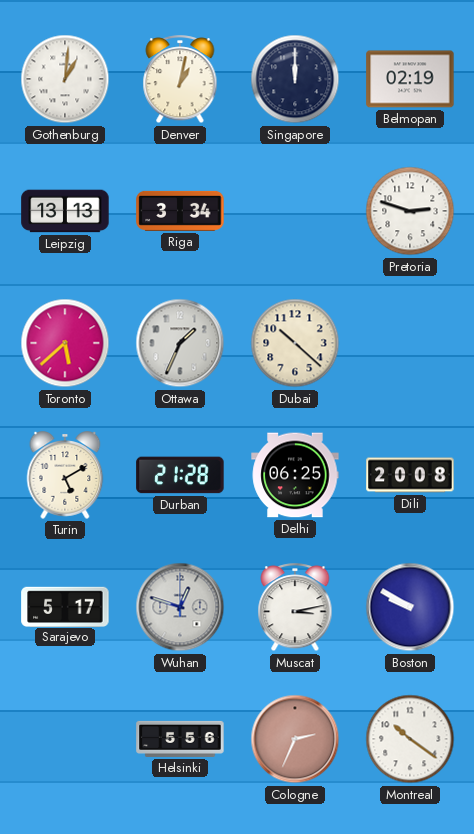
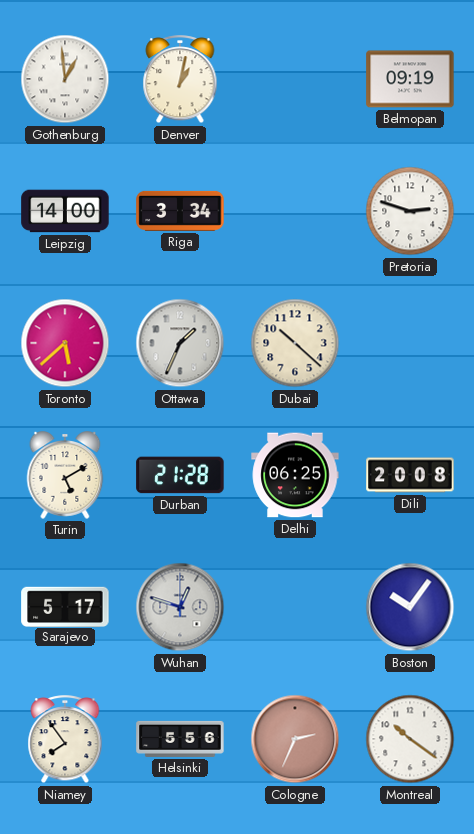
Gothenburg: 1:01 -> 12:59
Singapore: 12:00 -> none
Belmopan: 02:19 -> 09:19
Leipzig: 13:13 -> 14:00
Muscat: 3:13 -> none
Boston: 9:50 -> 10:06
Niamey: none -> 7:54
